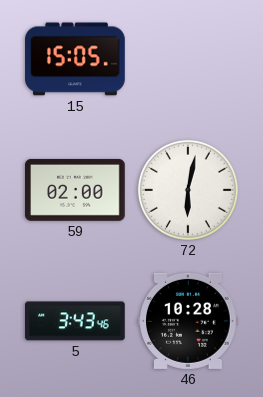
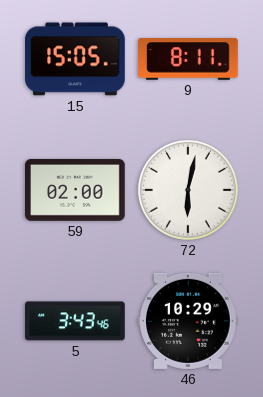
9: none -> 8:11
46: 10:28 -> 10:29
